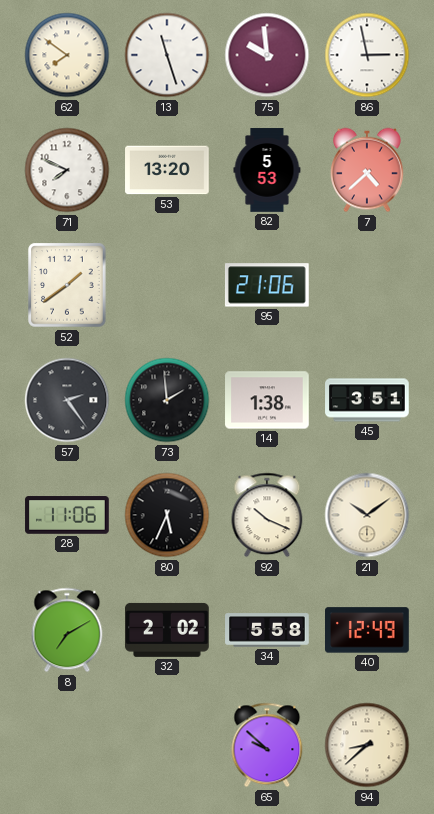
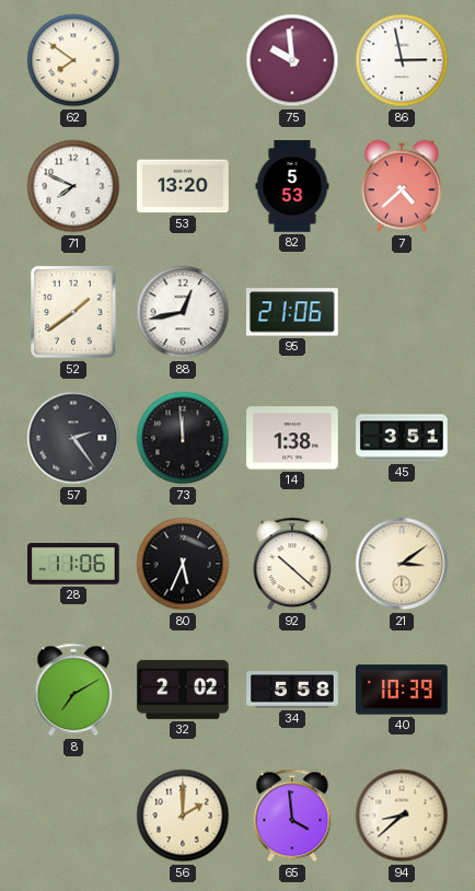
13: 11:27 -> none
88: none -> 12:43
73: 1:59 -> 11:59
92: 10:19 -> 10:22
21: 10:09 -> 3:09
40: 12:49 -> 10:39
56: none -> 2:00
65: 9:52 -> 3:59
